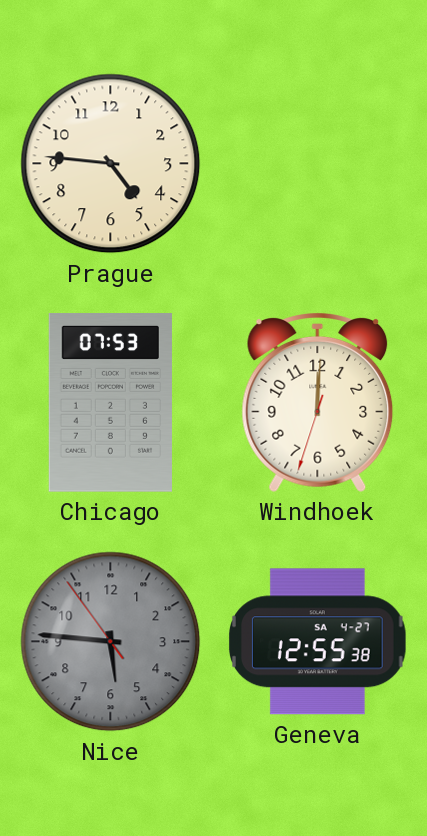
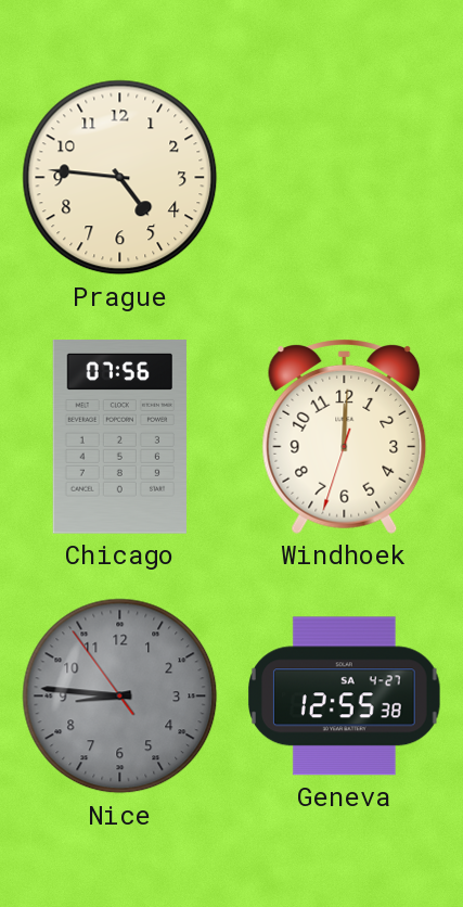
Chicago: 07:53 -> 07:56
Nice: 5:45 -> 8:45
